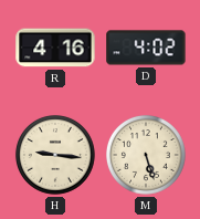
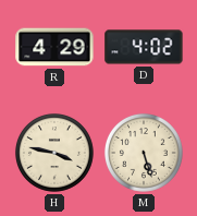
R: 4:16 -> 4:29
H: 9:16 -> 3:47
